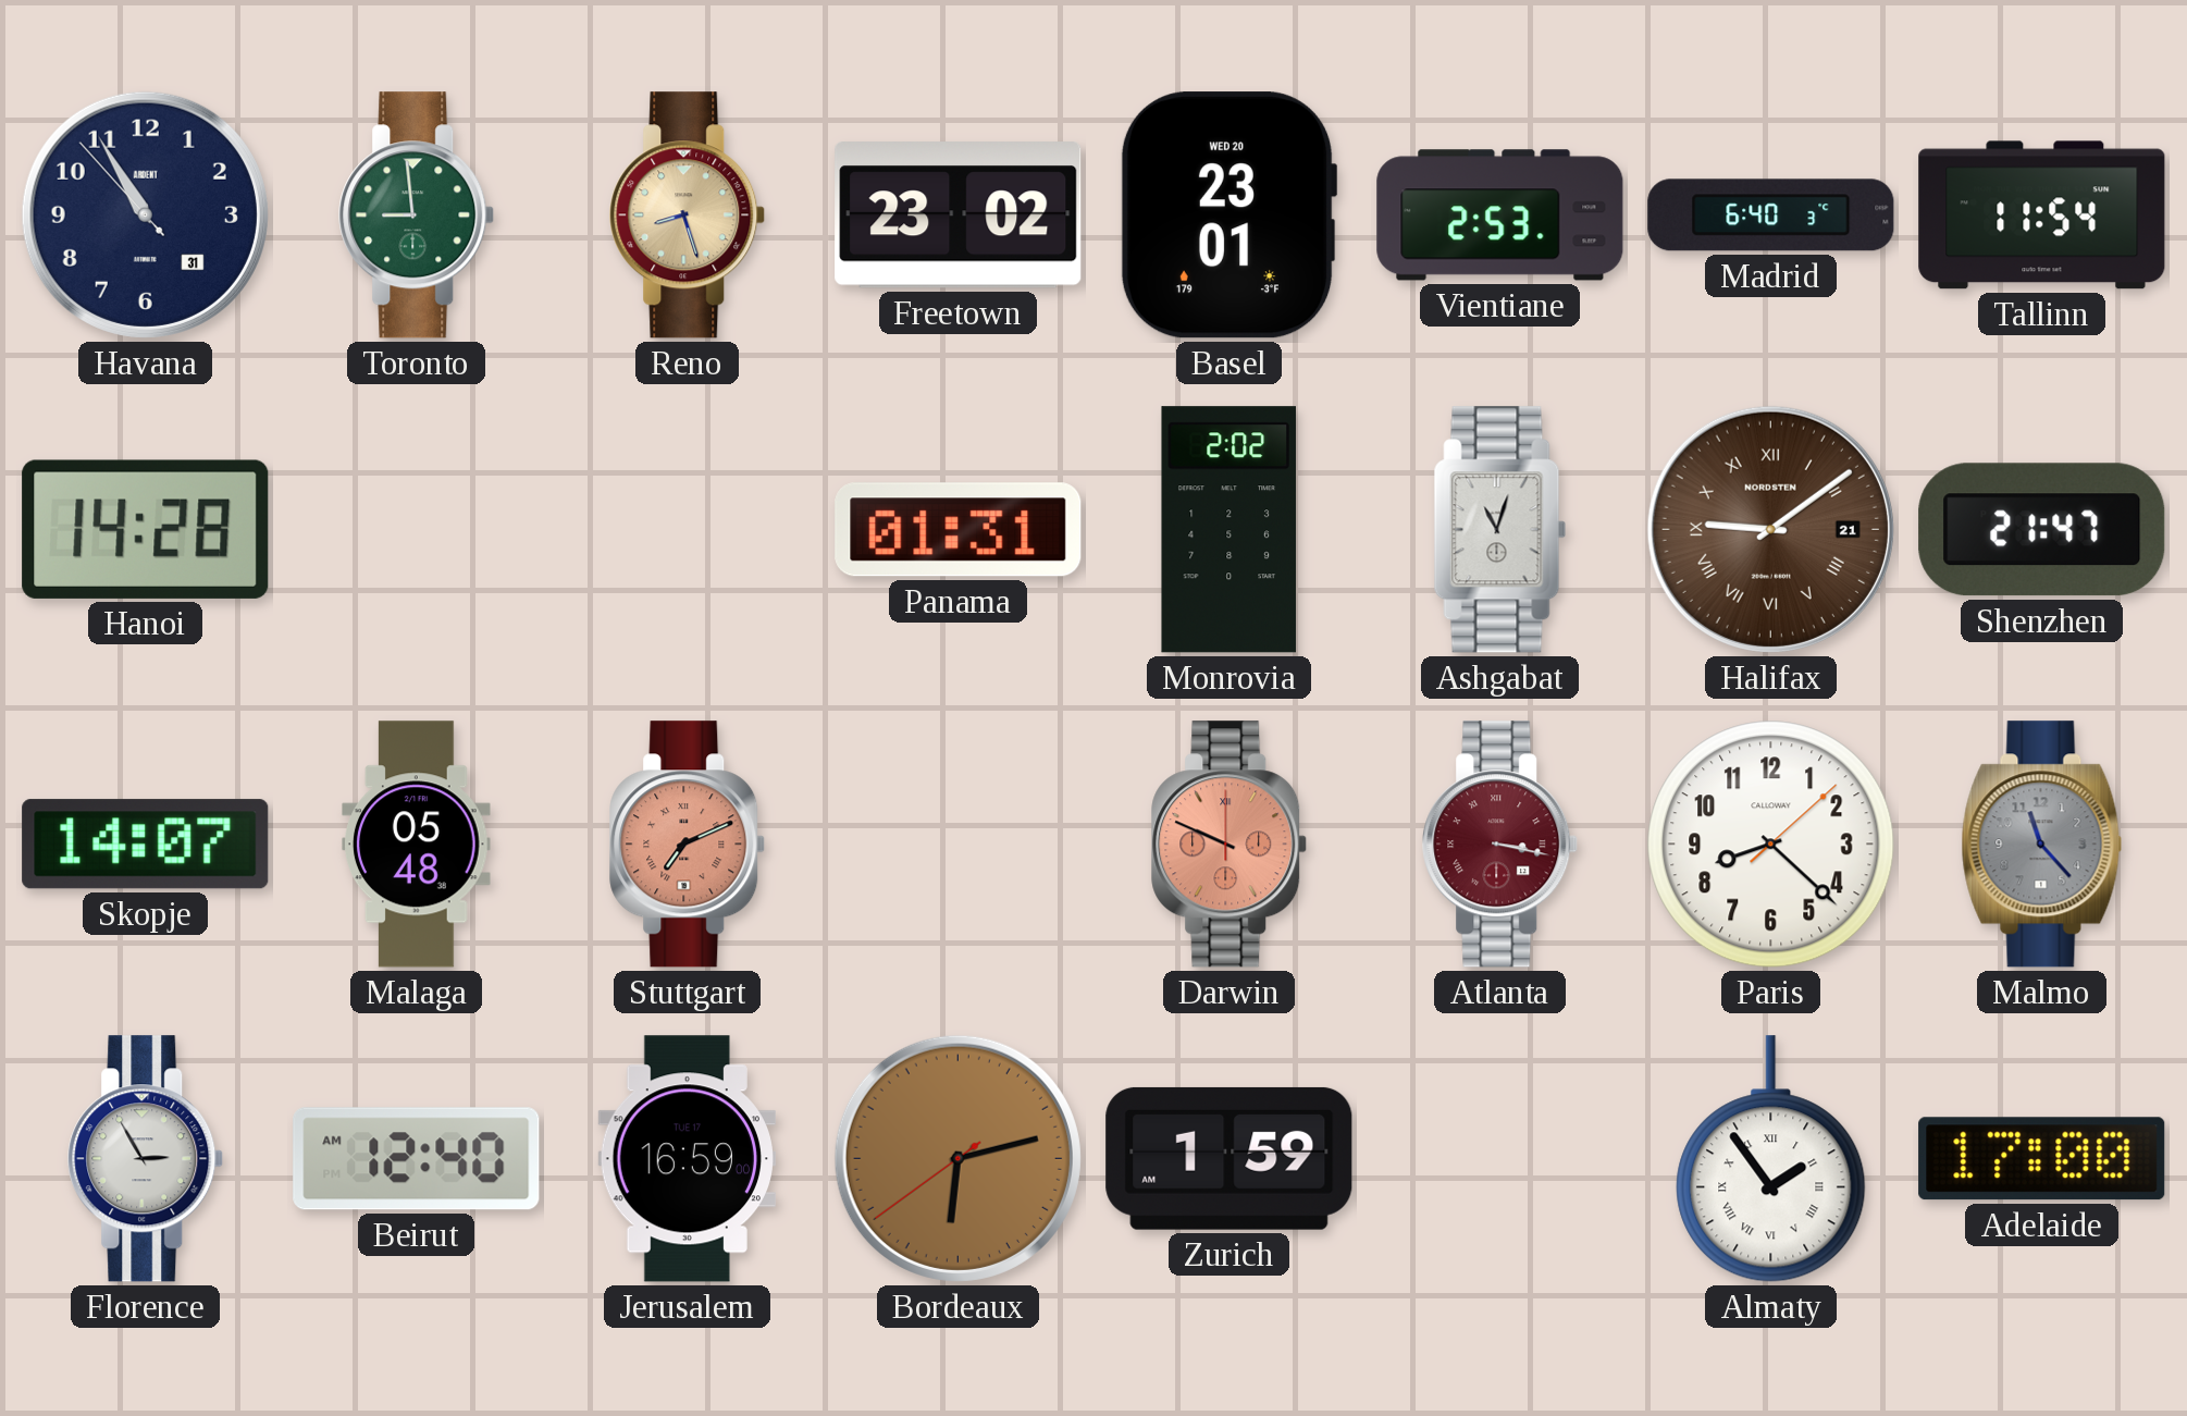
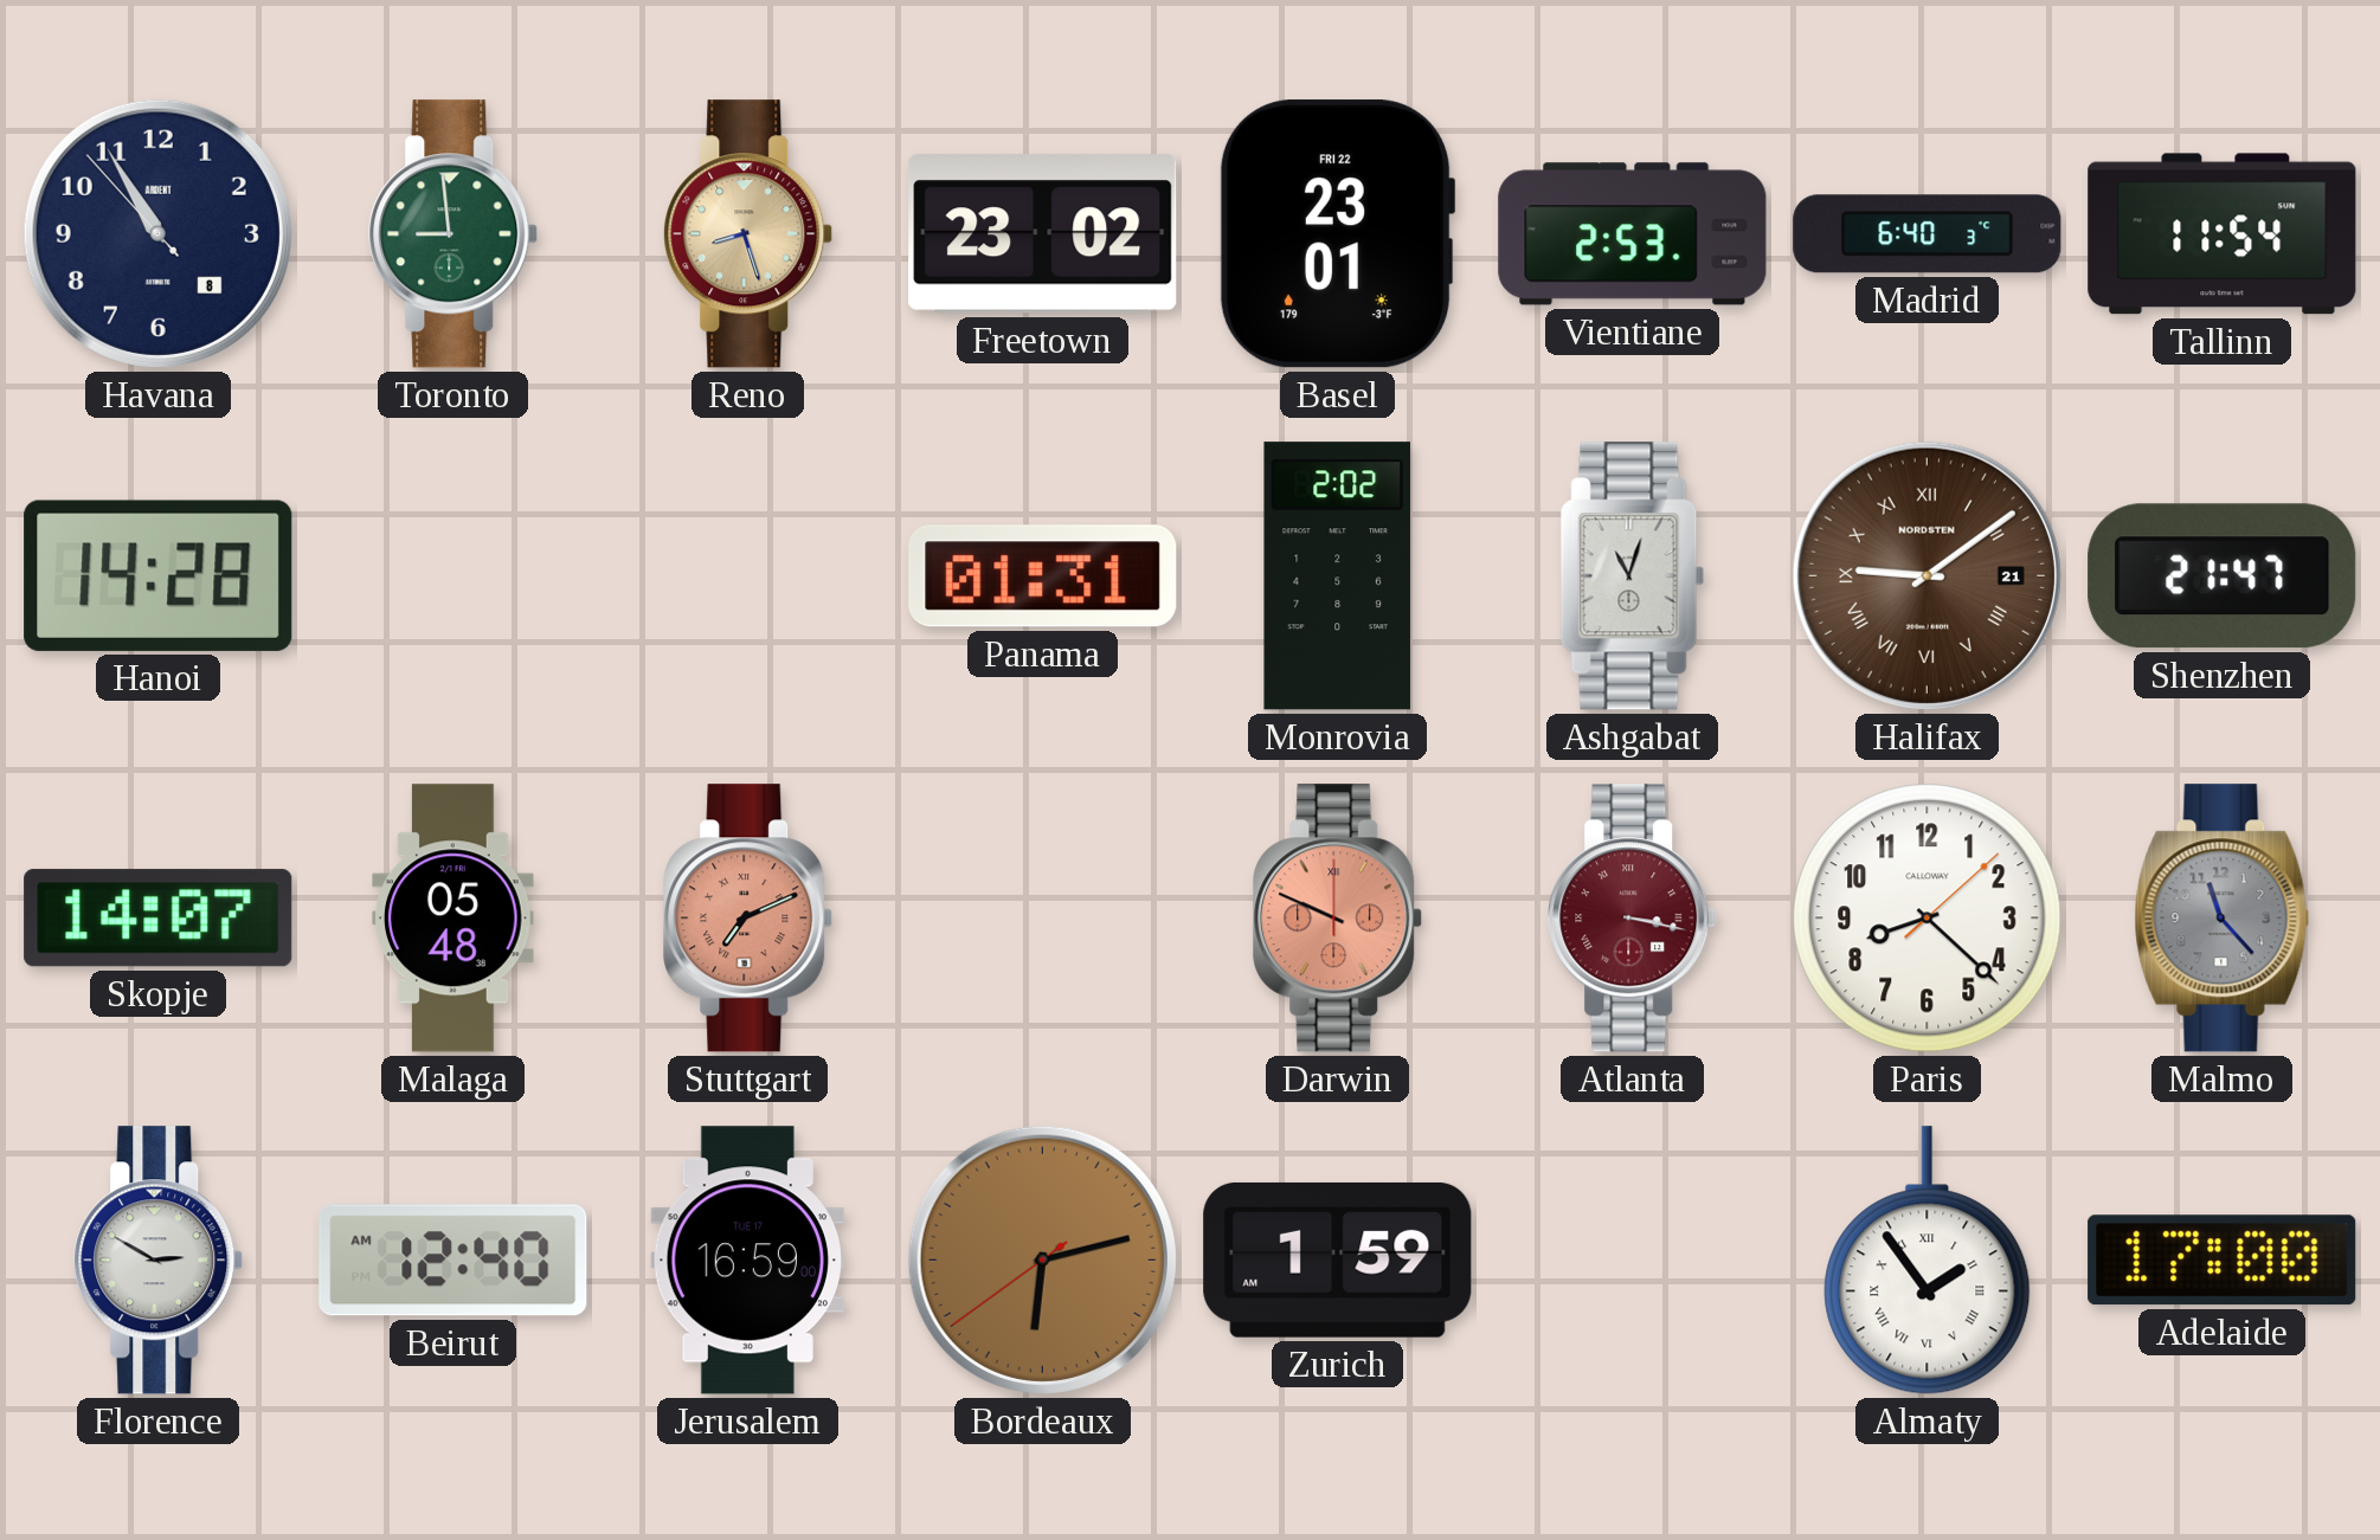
Havana date: 31 -> 8
Basel date: WED 20 -> FRI 22
Florence: 2:55 -> 2:50
